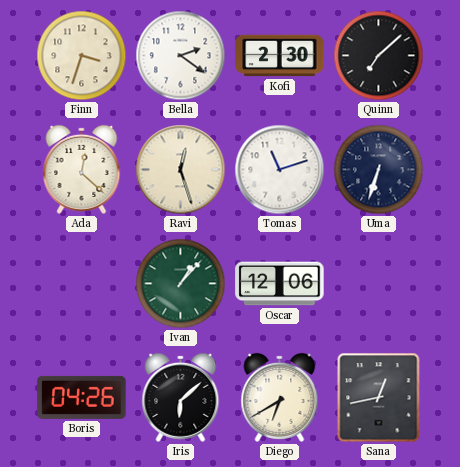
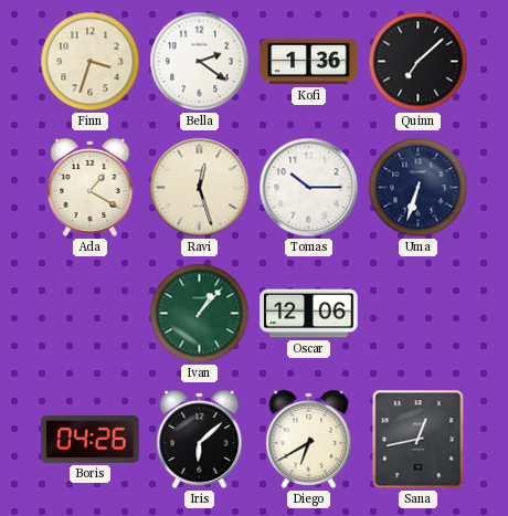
Kofi: 2:30 -> 1:36
Ada: 12:22 -> 1:20
Tomas: 11:12 -> 10:15
